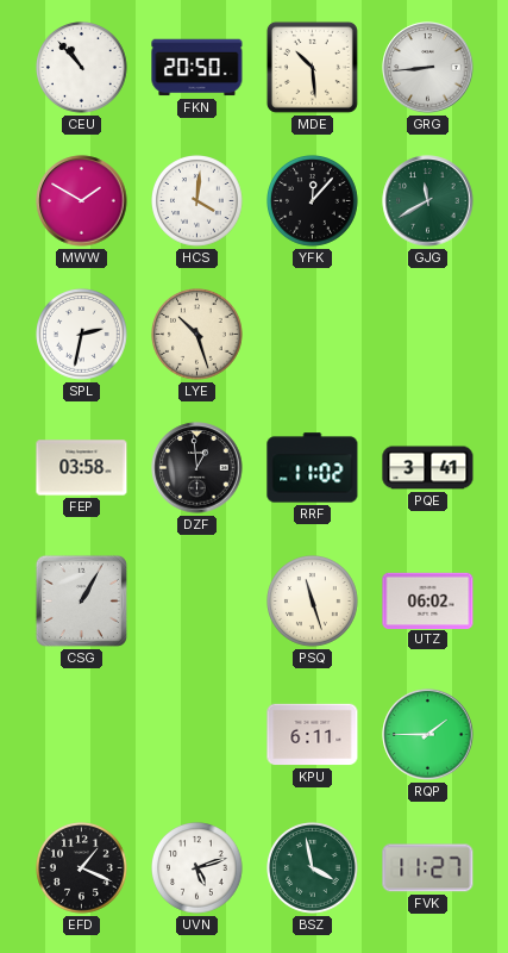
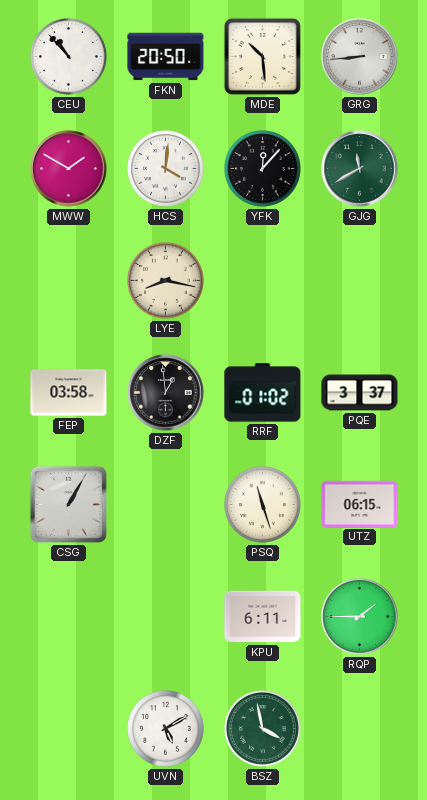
SPL: 2:32 -> none
LYE: 10:27 -> 8:17
RRF: 11:02 -> 01:02
PQE: 3:41 -> 3:37
UTZ: 06:02 -> 06:15
EFD: 1:19 -> none
UVN: 5:12 -> 5:10
FVK: 11:27 -> none
